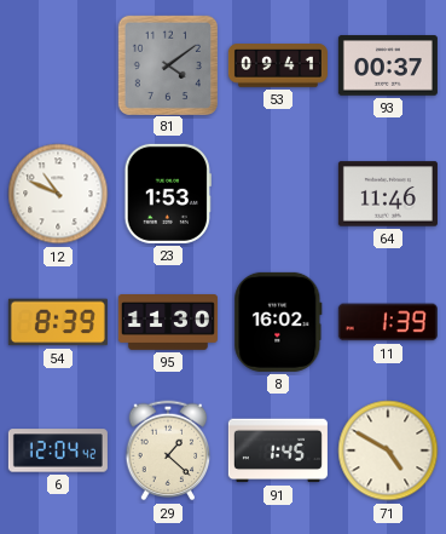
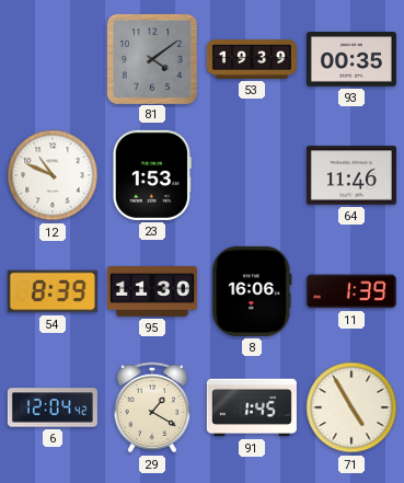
53: 09:41 -> 19:39
93: 00:37 -> 00:35
8: 16:02 -> 16:06
29: 1:22 -> 1:20
71: 4:50 -> 4:55
